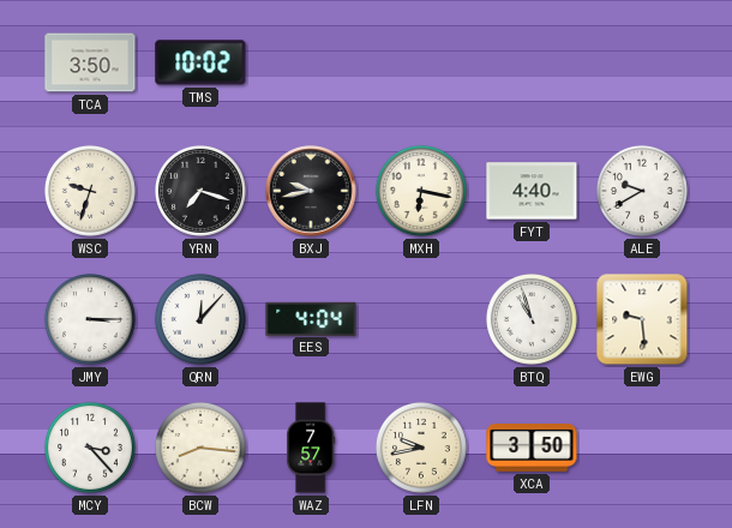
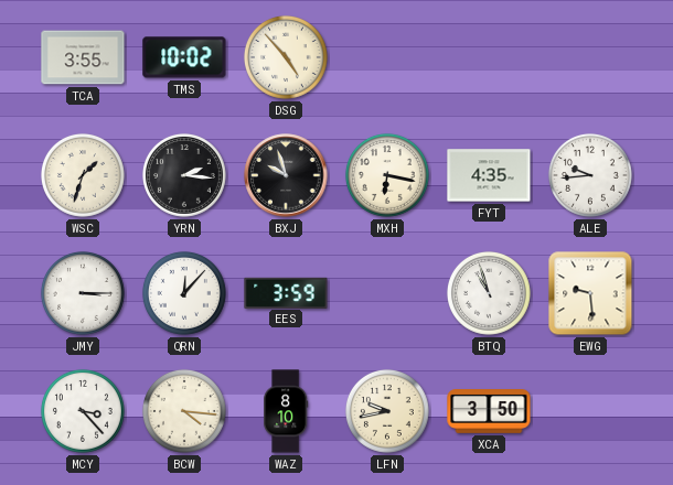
TCA: 3:50 -> 3:55
DSG: none -> 4:53
WSC: 9:33 -> 1:33
YRN: 7:18 -> 2:16
BXJ: 9:43 -> 9:57
FYT: 4:40 -> 4:35
ALE: 9:40 -> 9:44
EES: 4:04 -> 3:59
BCW: 8:16 -> 4:16
WAZ: 7:57 -> 8:10
